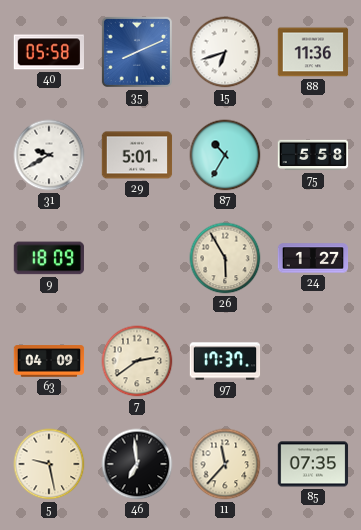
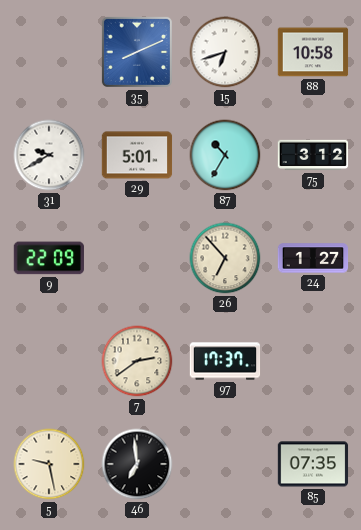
40: 05:58 -> none
88: 11:36 -> 10:58
75: 5:58 -> 3:12
9: 18:09 -> 22:09
26: 5:55 -> 6:53
63: 04:09 -> none
11: 11:37 -> none
